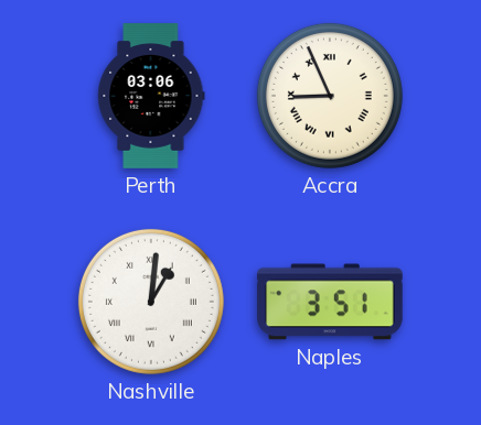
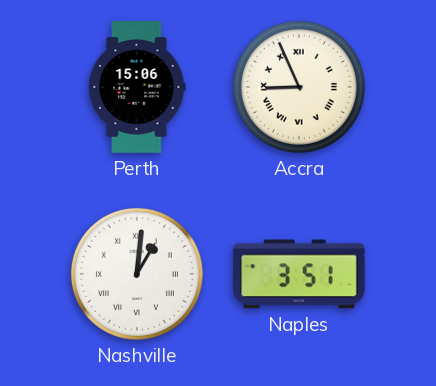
Perth: 03:06 -> 15:06
